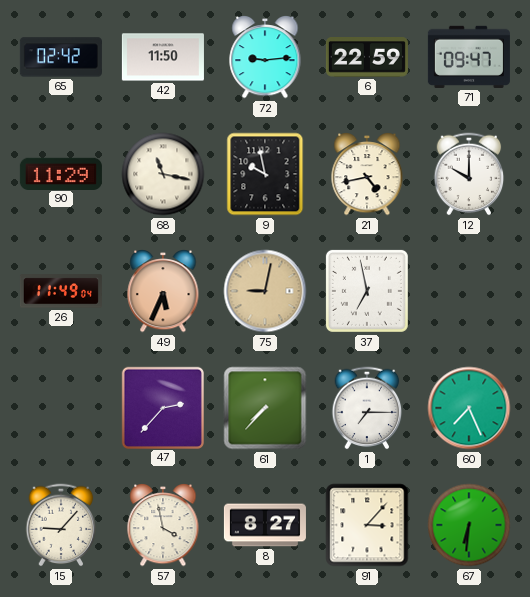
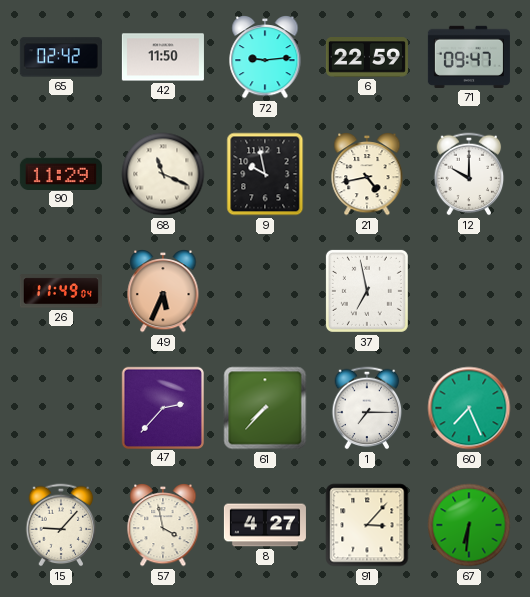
68: 11:17 -> 11:19
75: 9:02 -> none
8: 8:27 -> 4:27
